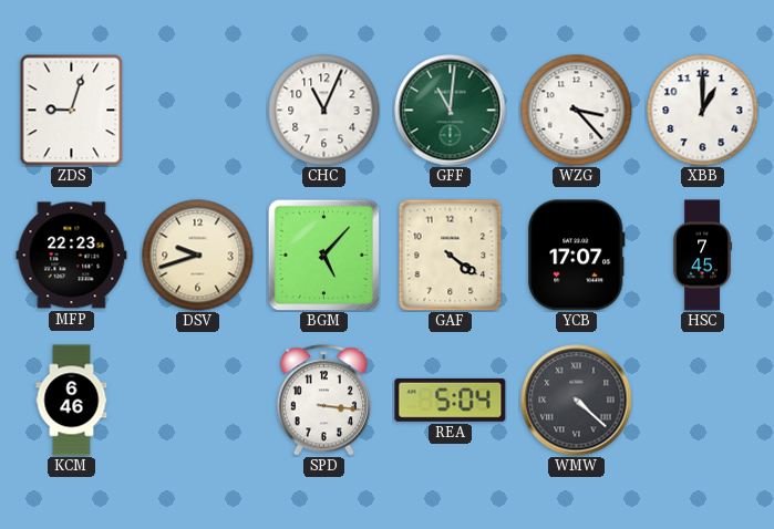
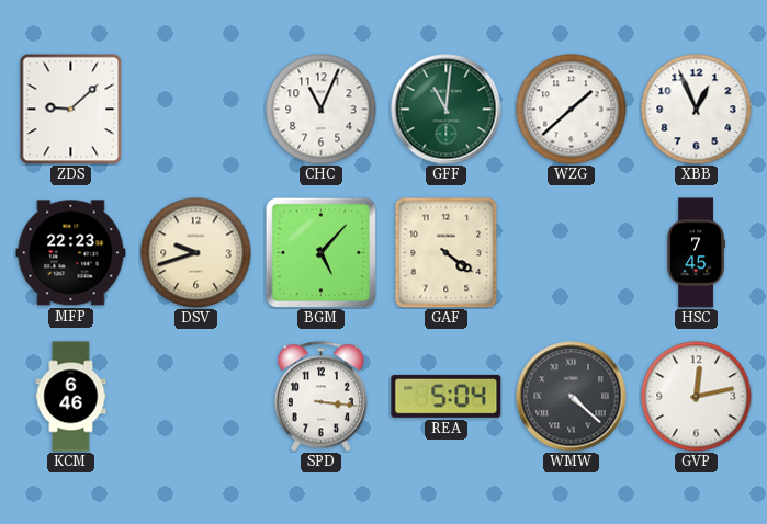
ZDS: 9:03 -> 9:08
WZG: 3:23 -> 1:38
XBB: 1:00 -> 12:56
YCB: 17:07 -> none
GVP: none -> 12:13
